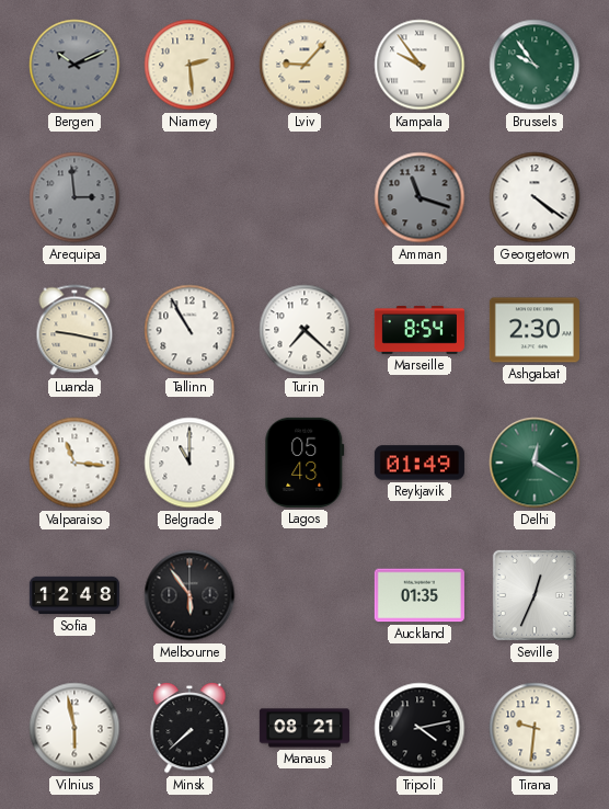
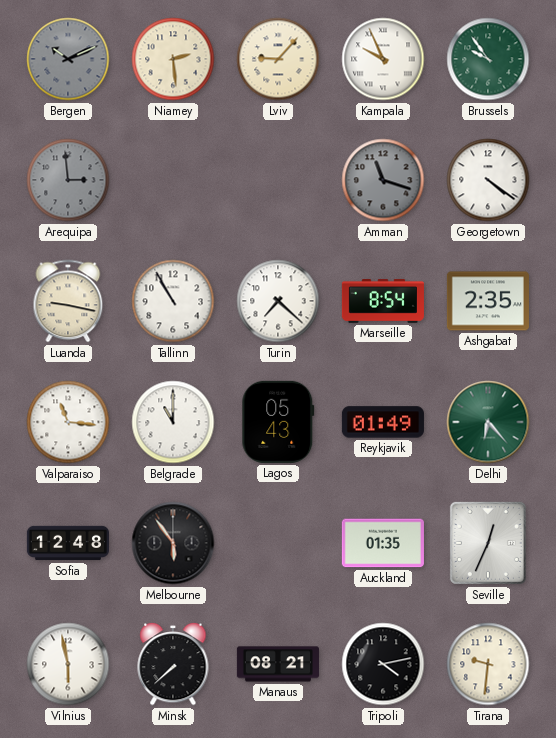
Kampala: 9:54 -> 9:56
Ashgabat: 2:30 -> 2:35
Delhi: 12:20 -> 6:23
